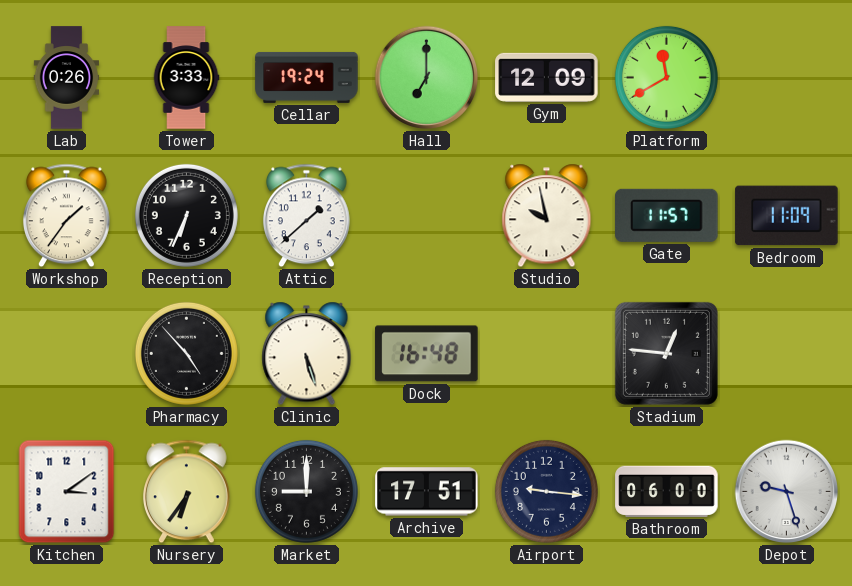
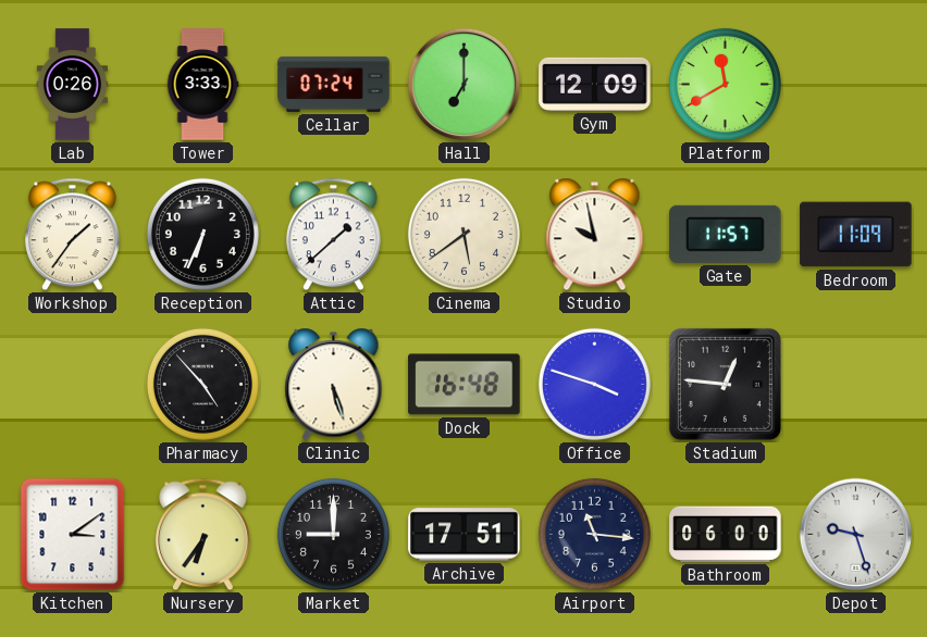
Cellar: 19:24 -> 07:24
Cinema: none -> 5:39
Office: none -> 3:48
Airport: 9:16 -> 11:16
